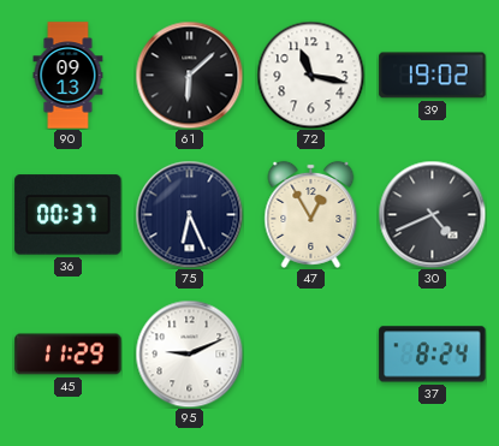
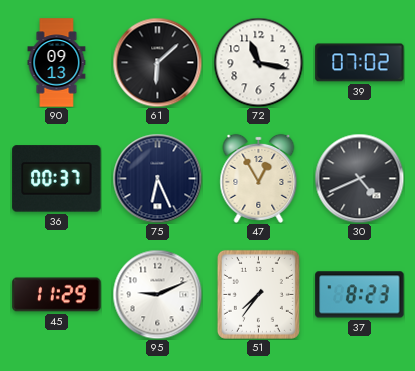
39: 19:02 -> 07:02
51: none -> 7:36
37: 8:24 -> 8:23
